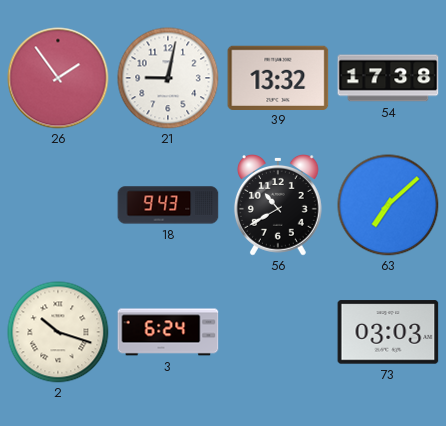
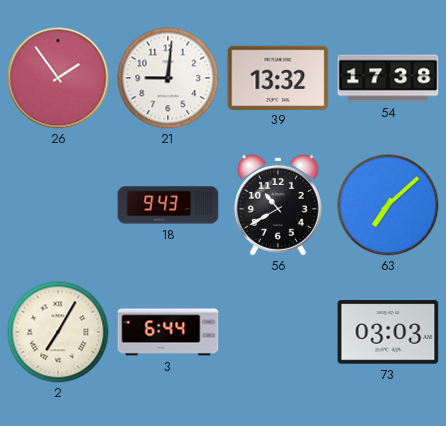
21: 9:02 -> 9:01
2: 10:18 -> 7:05
3: 6:24 -> 6:44
